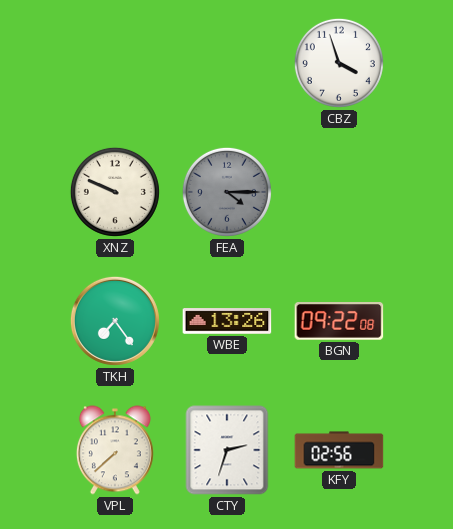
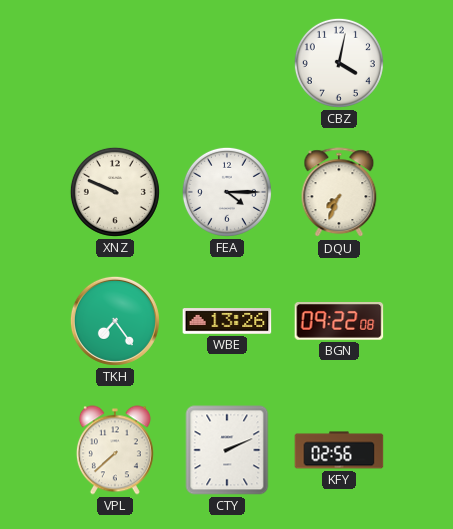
CBZ: 3:57 -> 4:02
FEA dial: grey -> white
DQU: none -> 7:34
CTY: 2:33 -> 2:11
